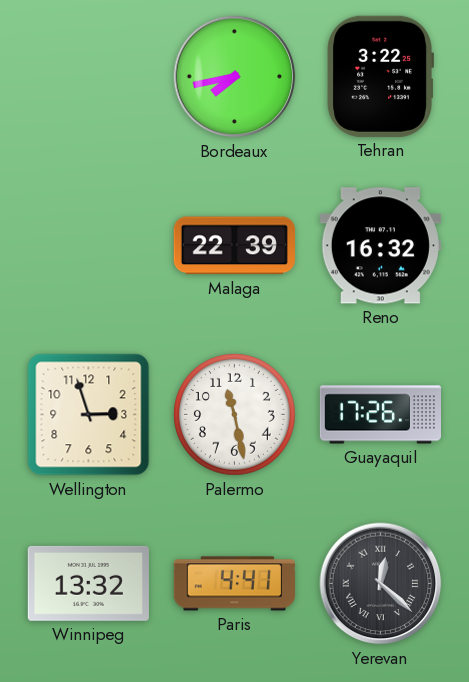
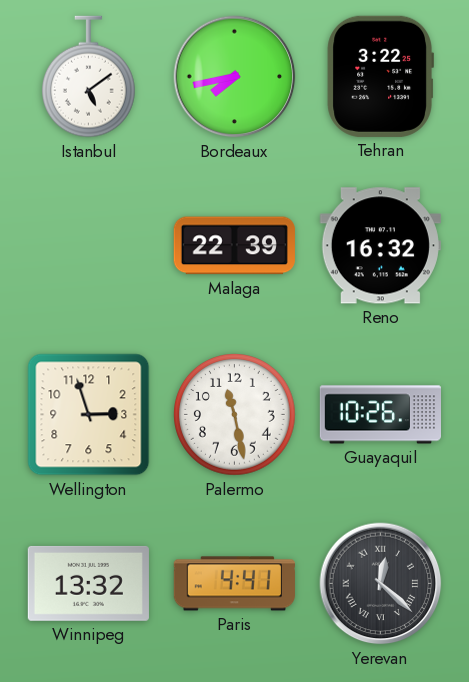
Istanbul: none -> 5:09
Guayaquil: 17:26 -> 10:26
